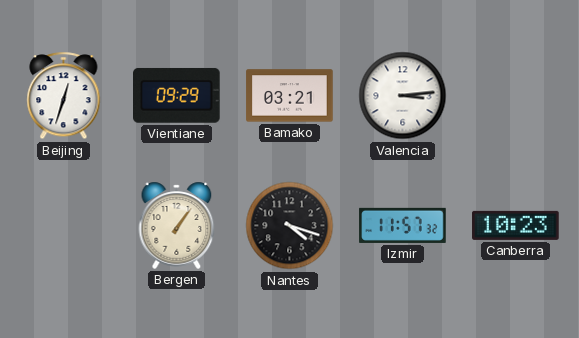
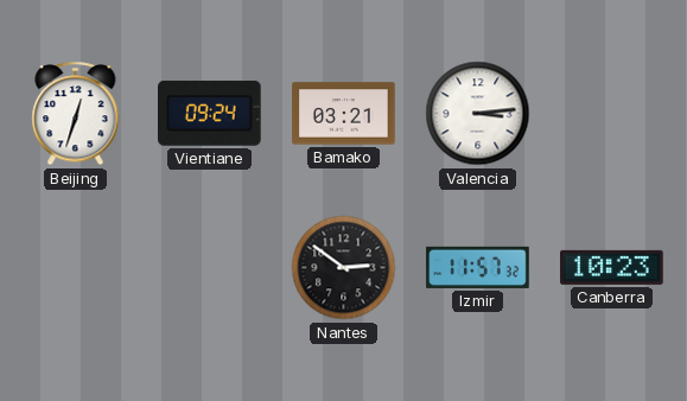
Vientiane: 09:29 -> 09:24
Bergen: 1:06 -> none
Nantes: 4:18 -> 2:51
